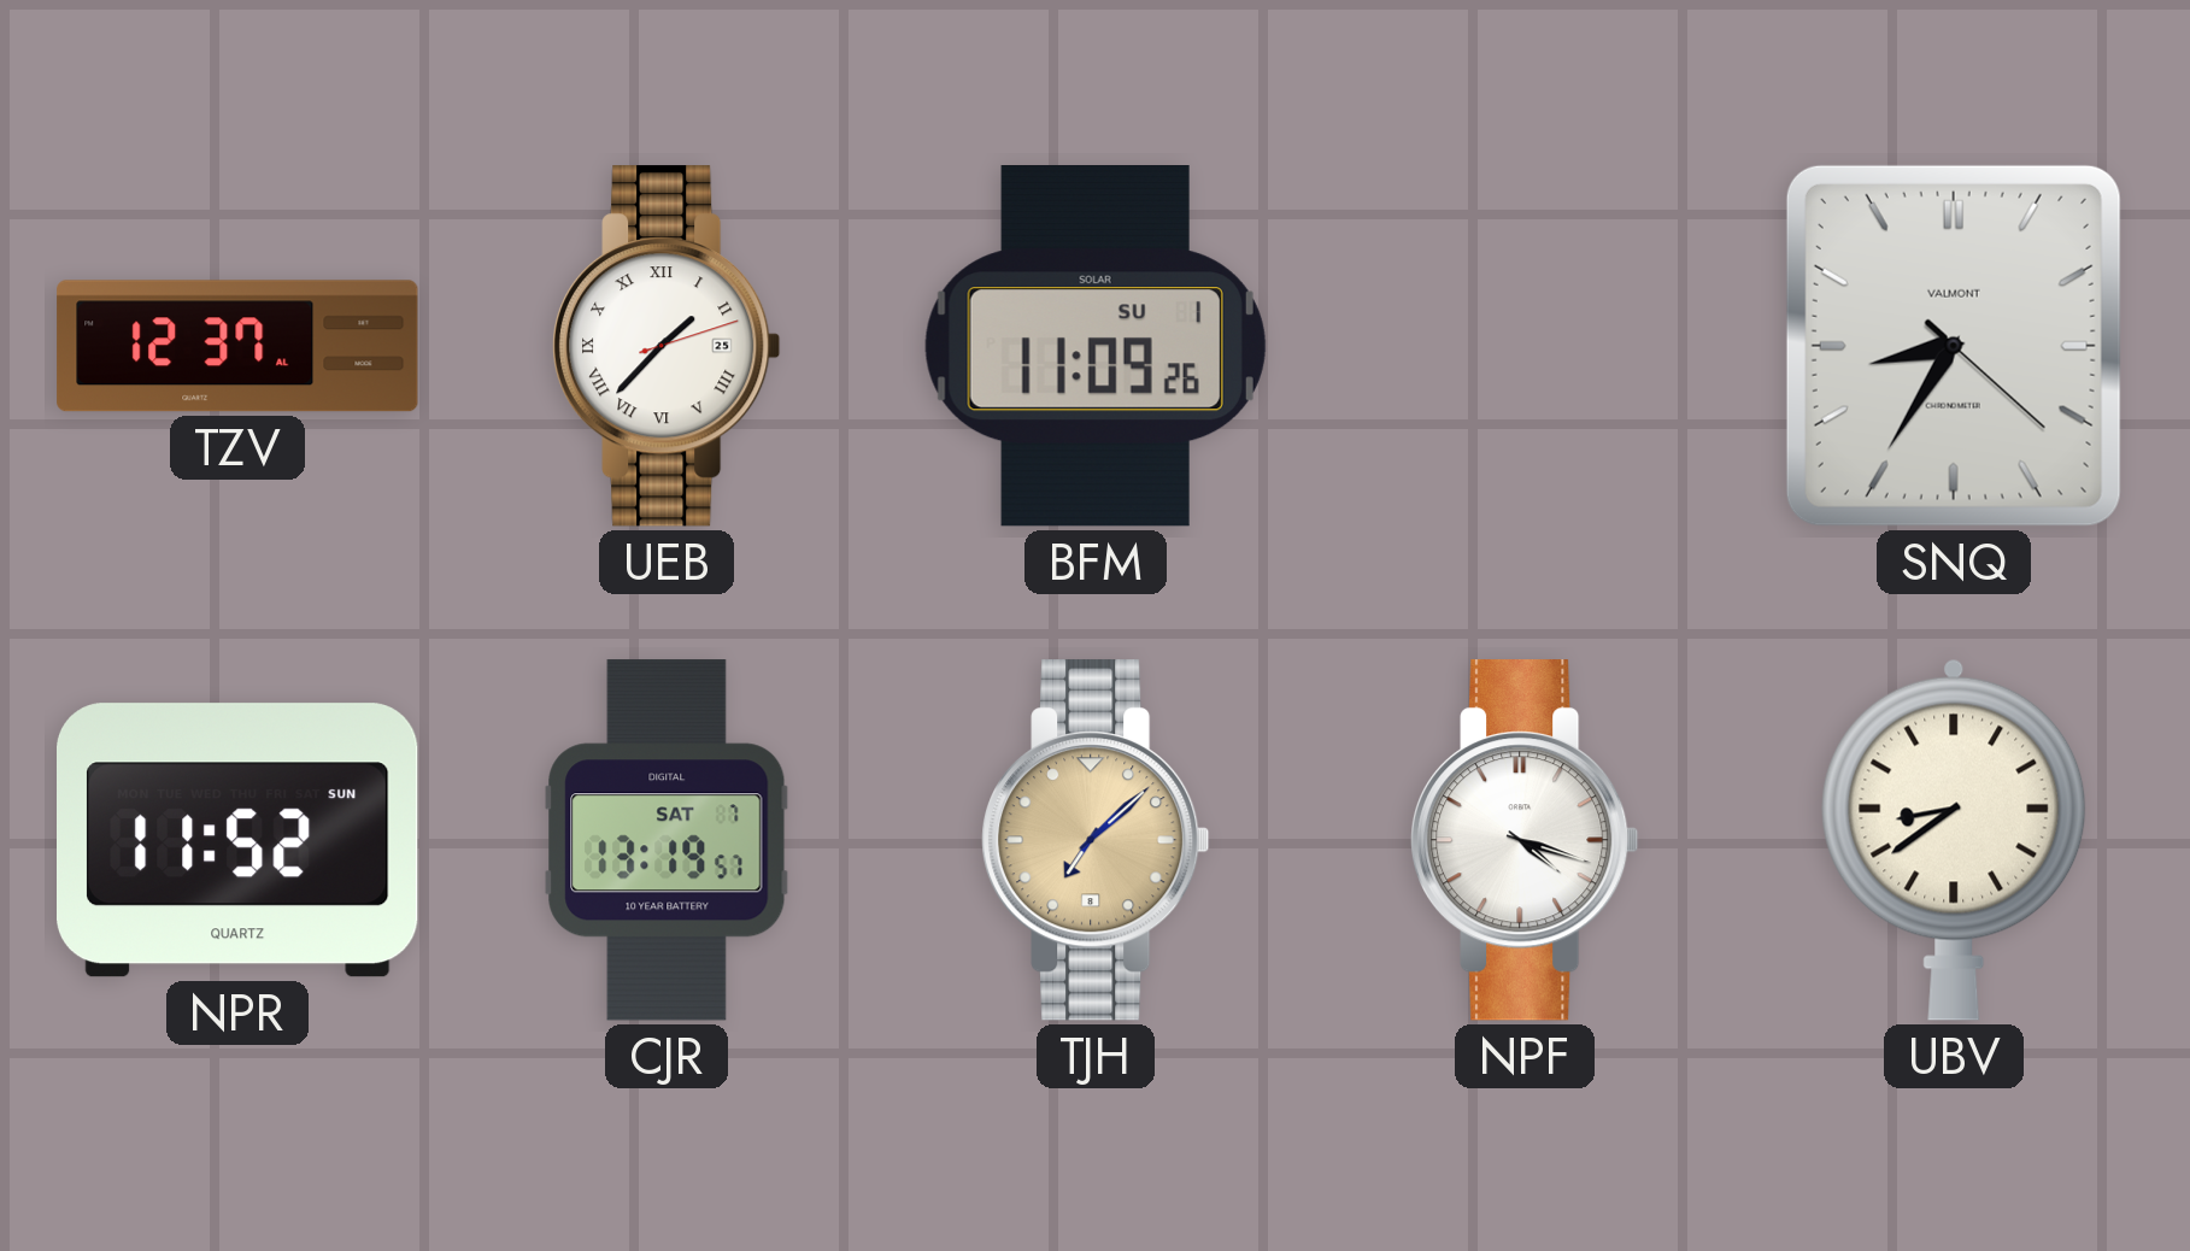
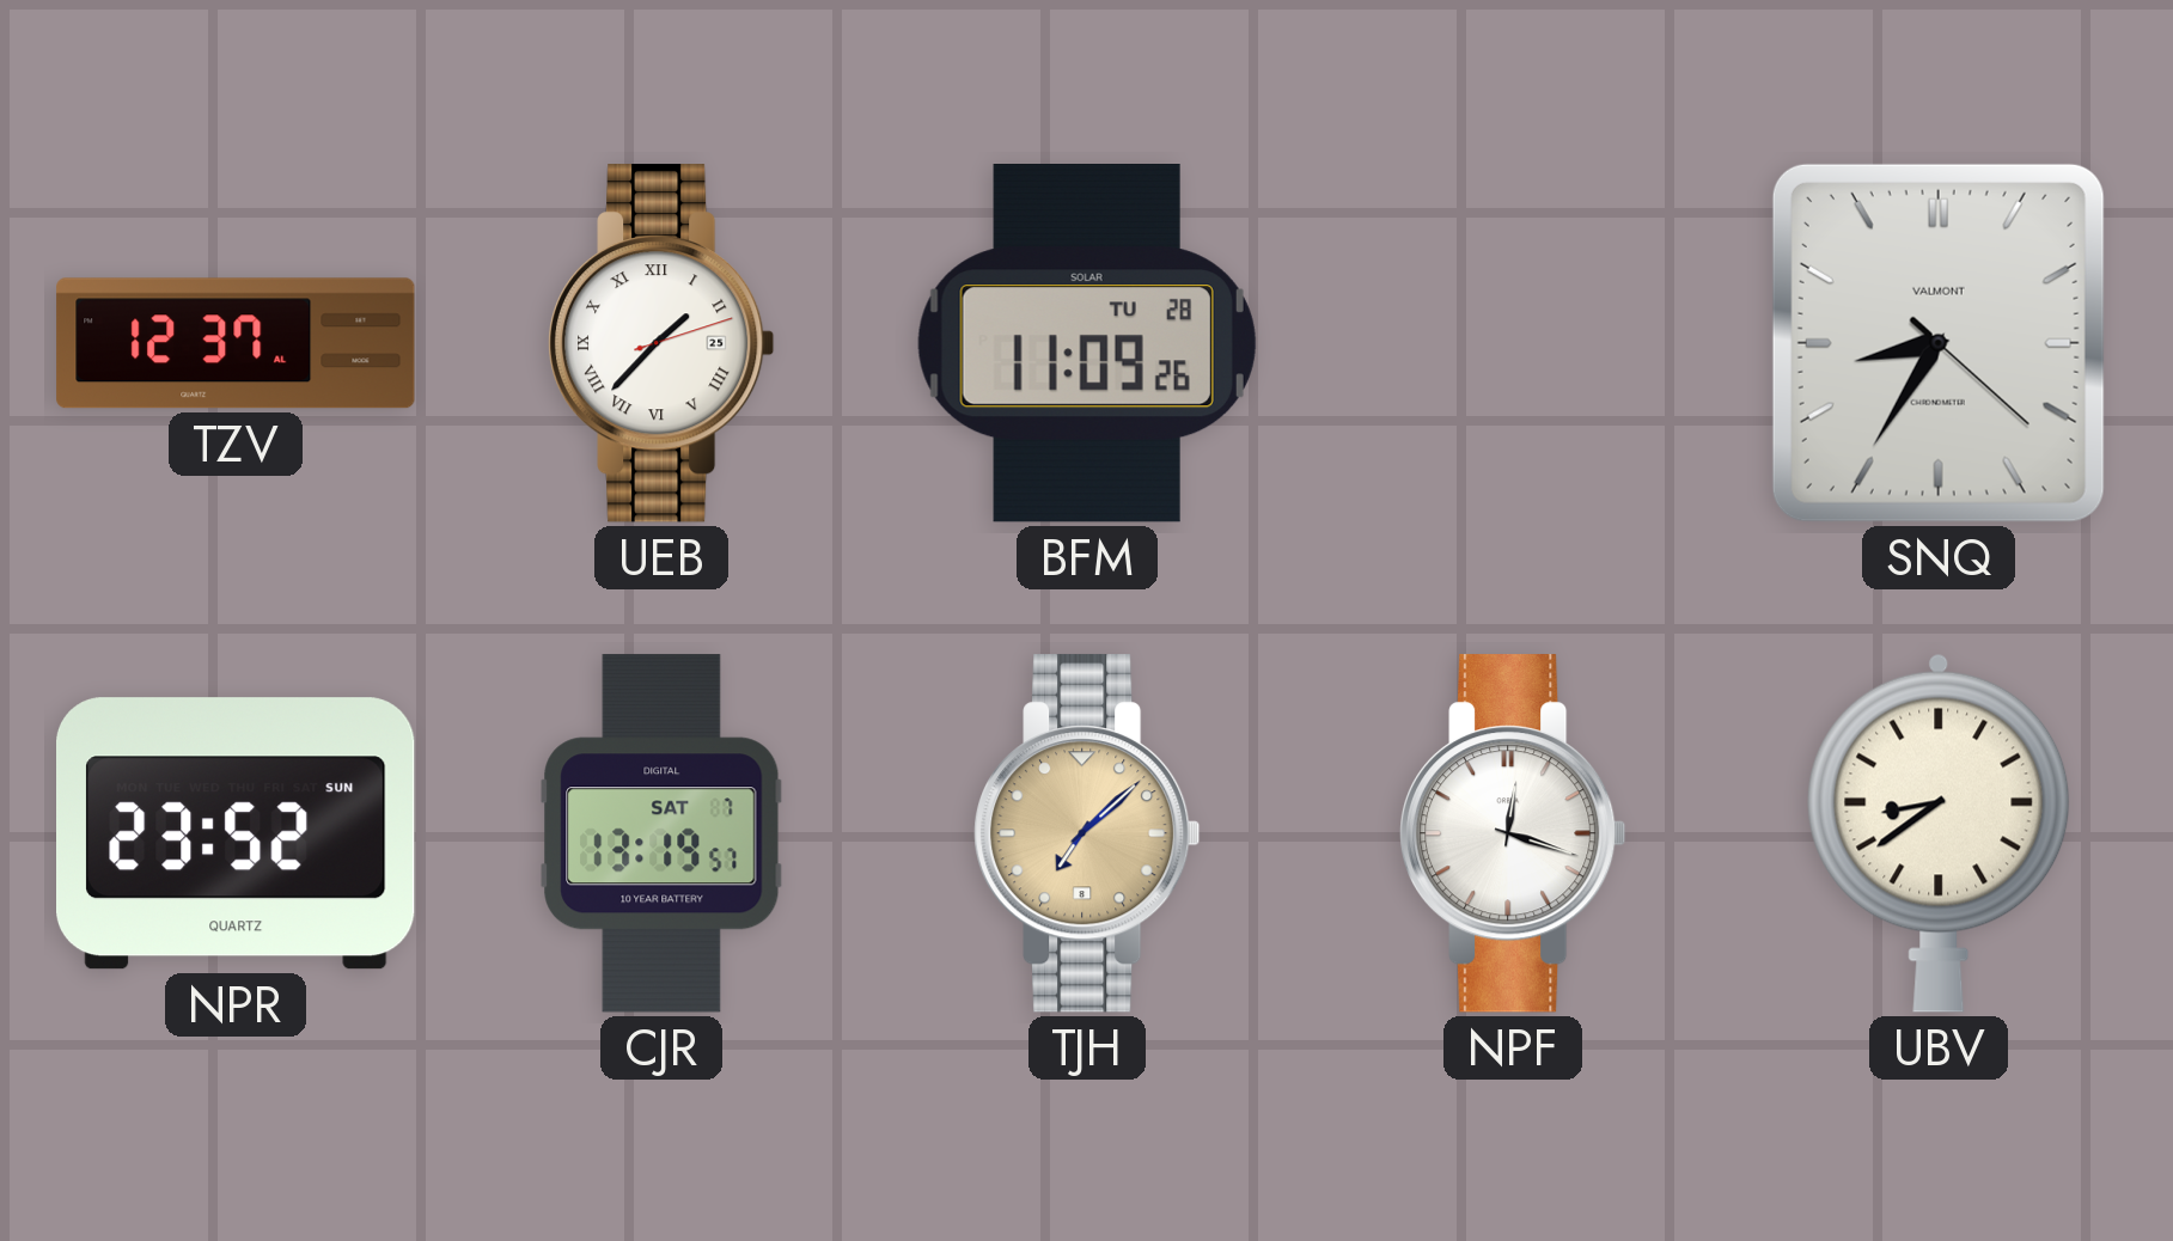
BFM date: SU 1 -> TU 28
NPR: 11:52 -> 23:52
NPF: 4:18 -> 12:18
